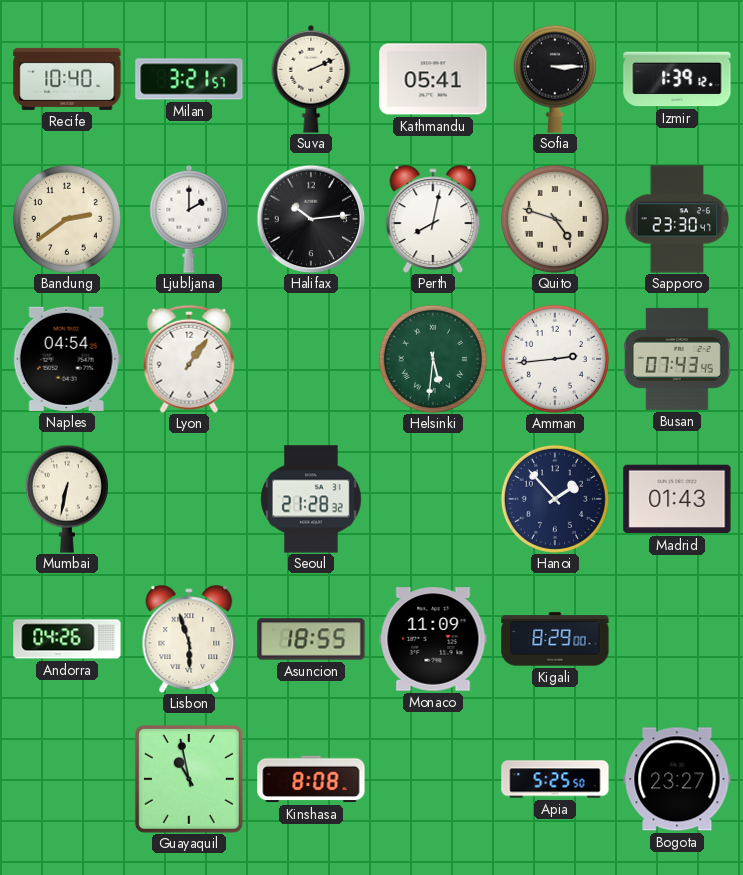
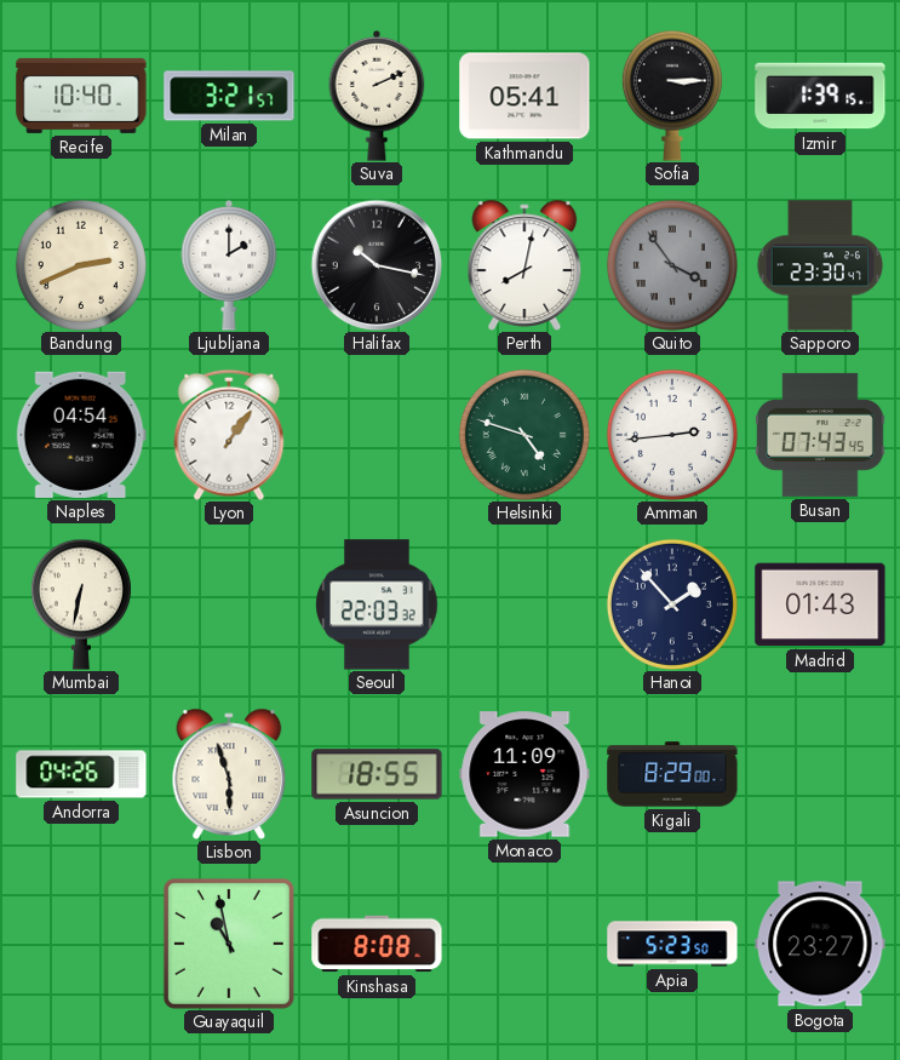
Izmir: 1:39:12 -> 1:39:15
Bandung: 2:39 -> 2:41
Halifax: 10:14 -> 10:17
Quito: 4:48 -> 3:54
Quito dial: cream -> grey
Helsinki: 5:31 -> 4:48
Seoul: 21:28 -> 22:03
Apia: 5:25 -> 5:23
